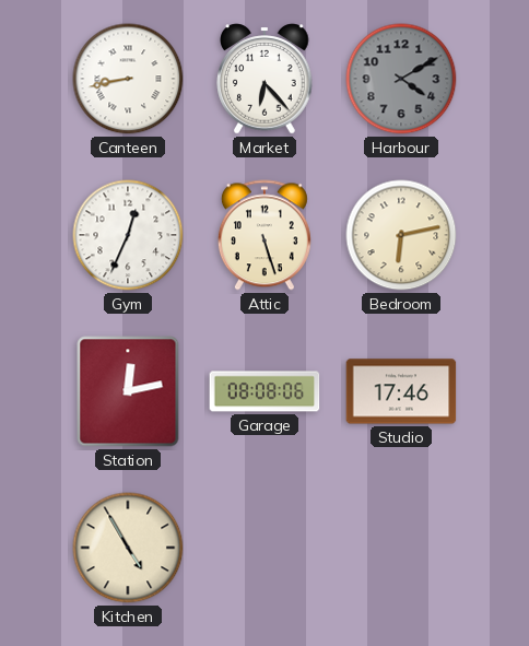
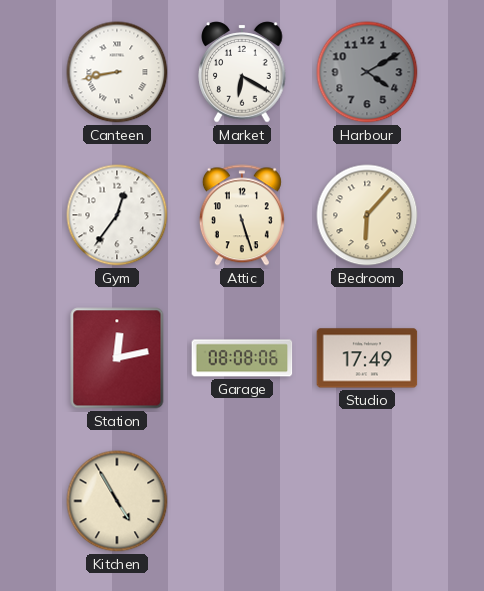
Market: 6:23 -> 6:20
Gym: 12:34 -> 12:36
Bedroom: 6:13 -> 6:07
Studio: 17:46 -> 17:49
